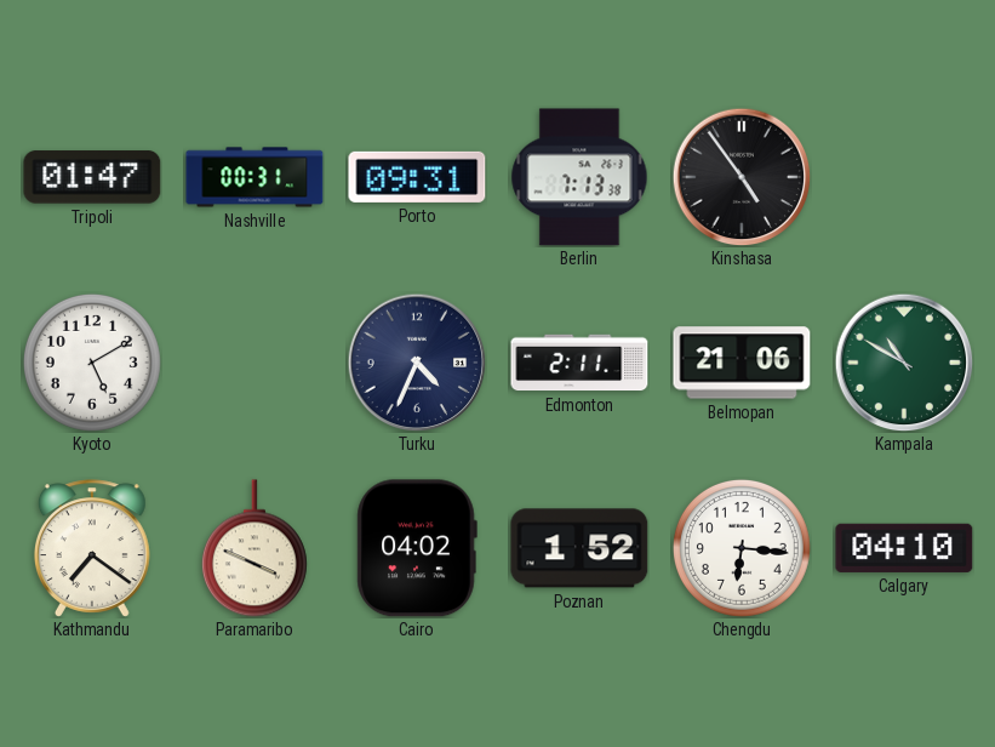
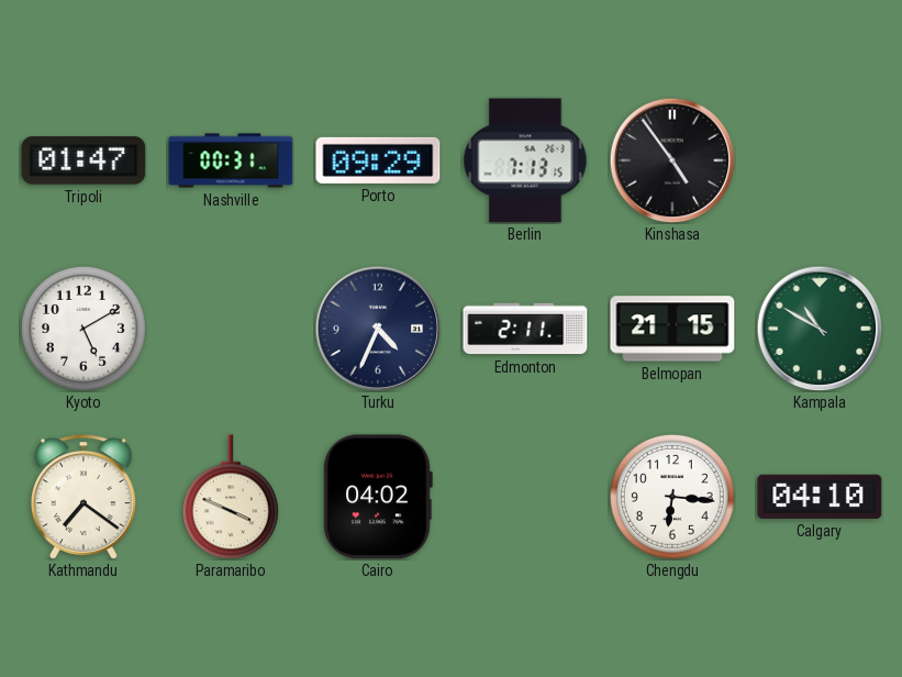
Porto: 09:31 -> 09:29
Berlin: 7:13:38 -> 7:13:15
Belmopan: 21:06 -> 21:15
Poznan: 1:52 -> none
